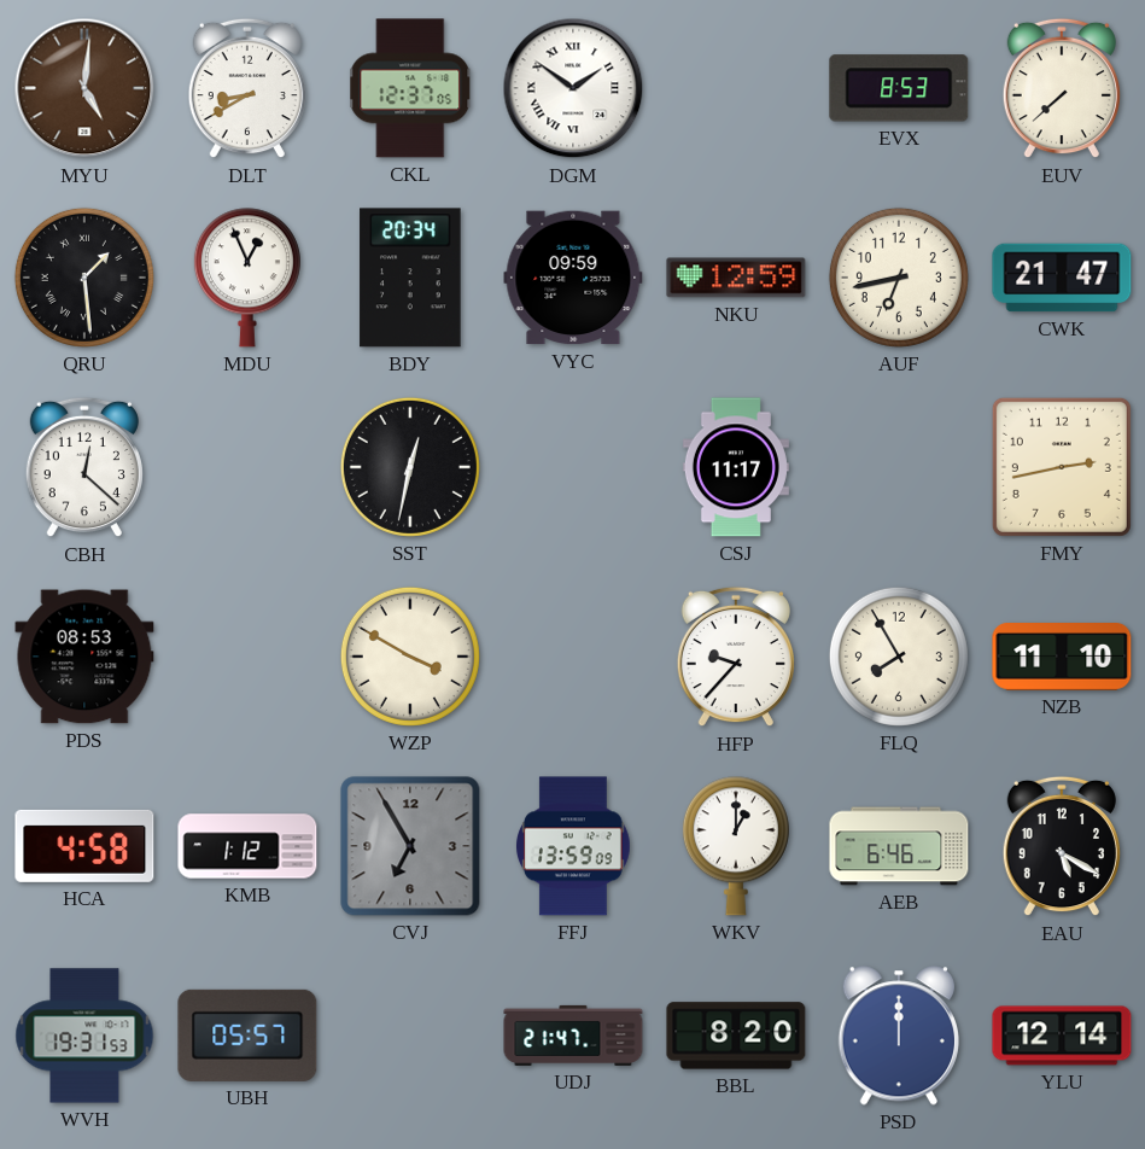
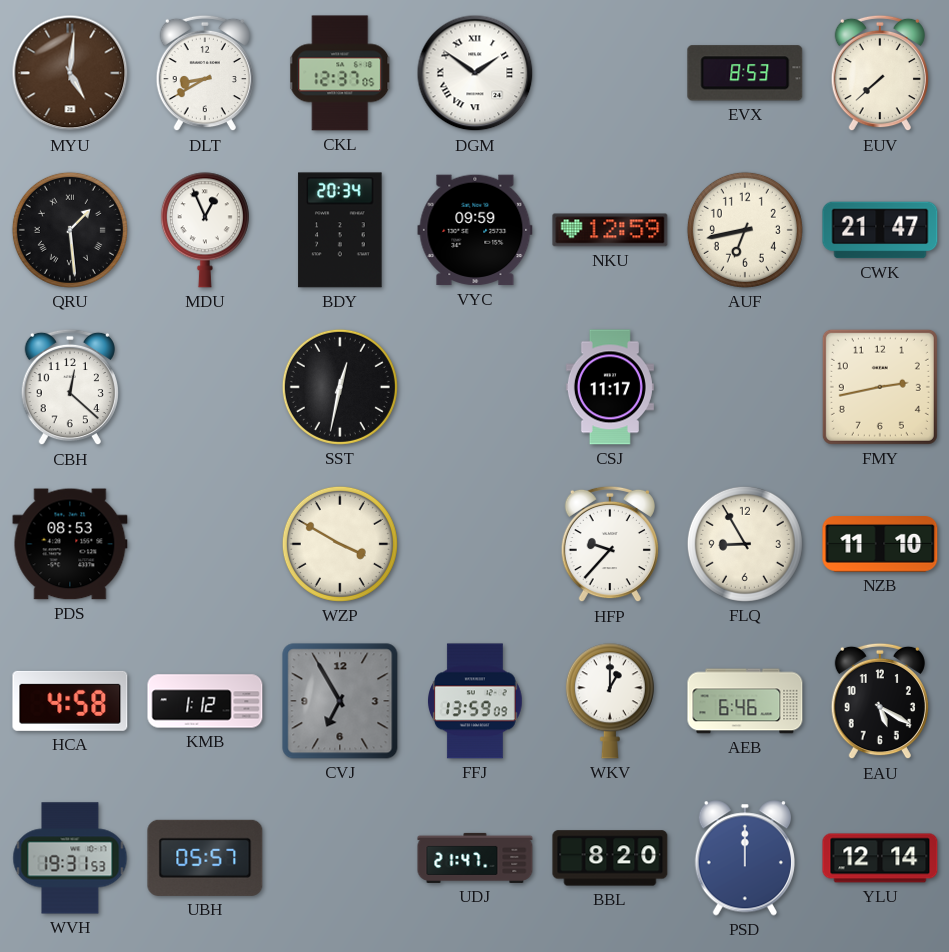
FLQ: 7:55 -> 8:55
